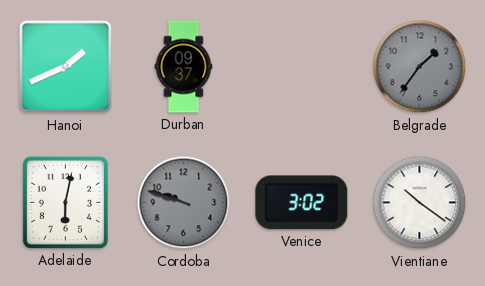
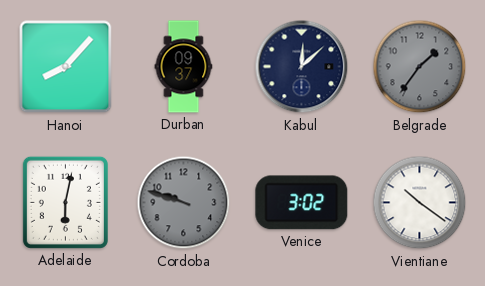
Hanoi: 1:41 -> 8:07
Kabul: none -> 12:08
